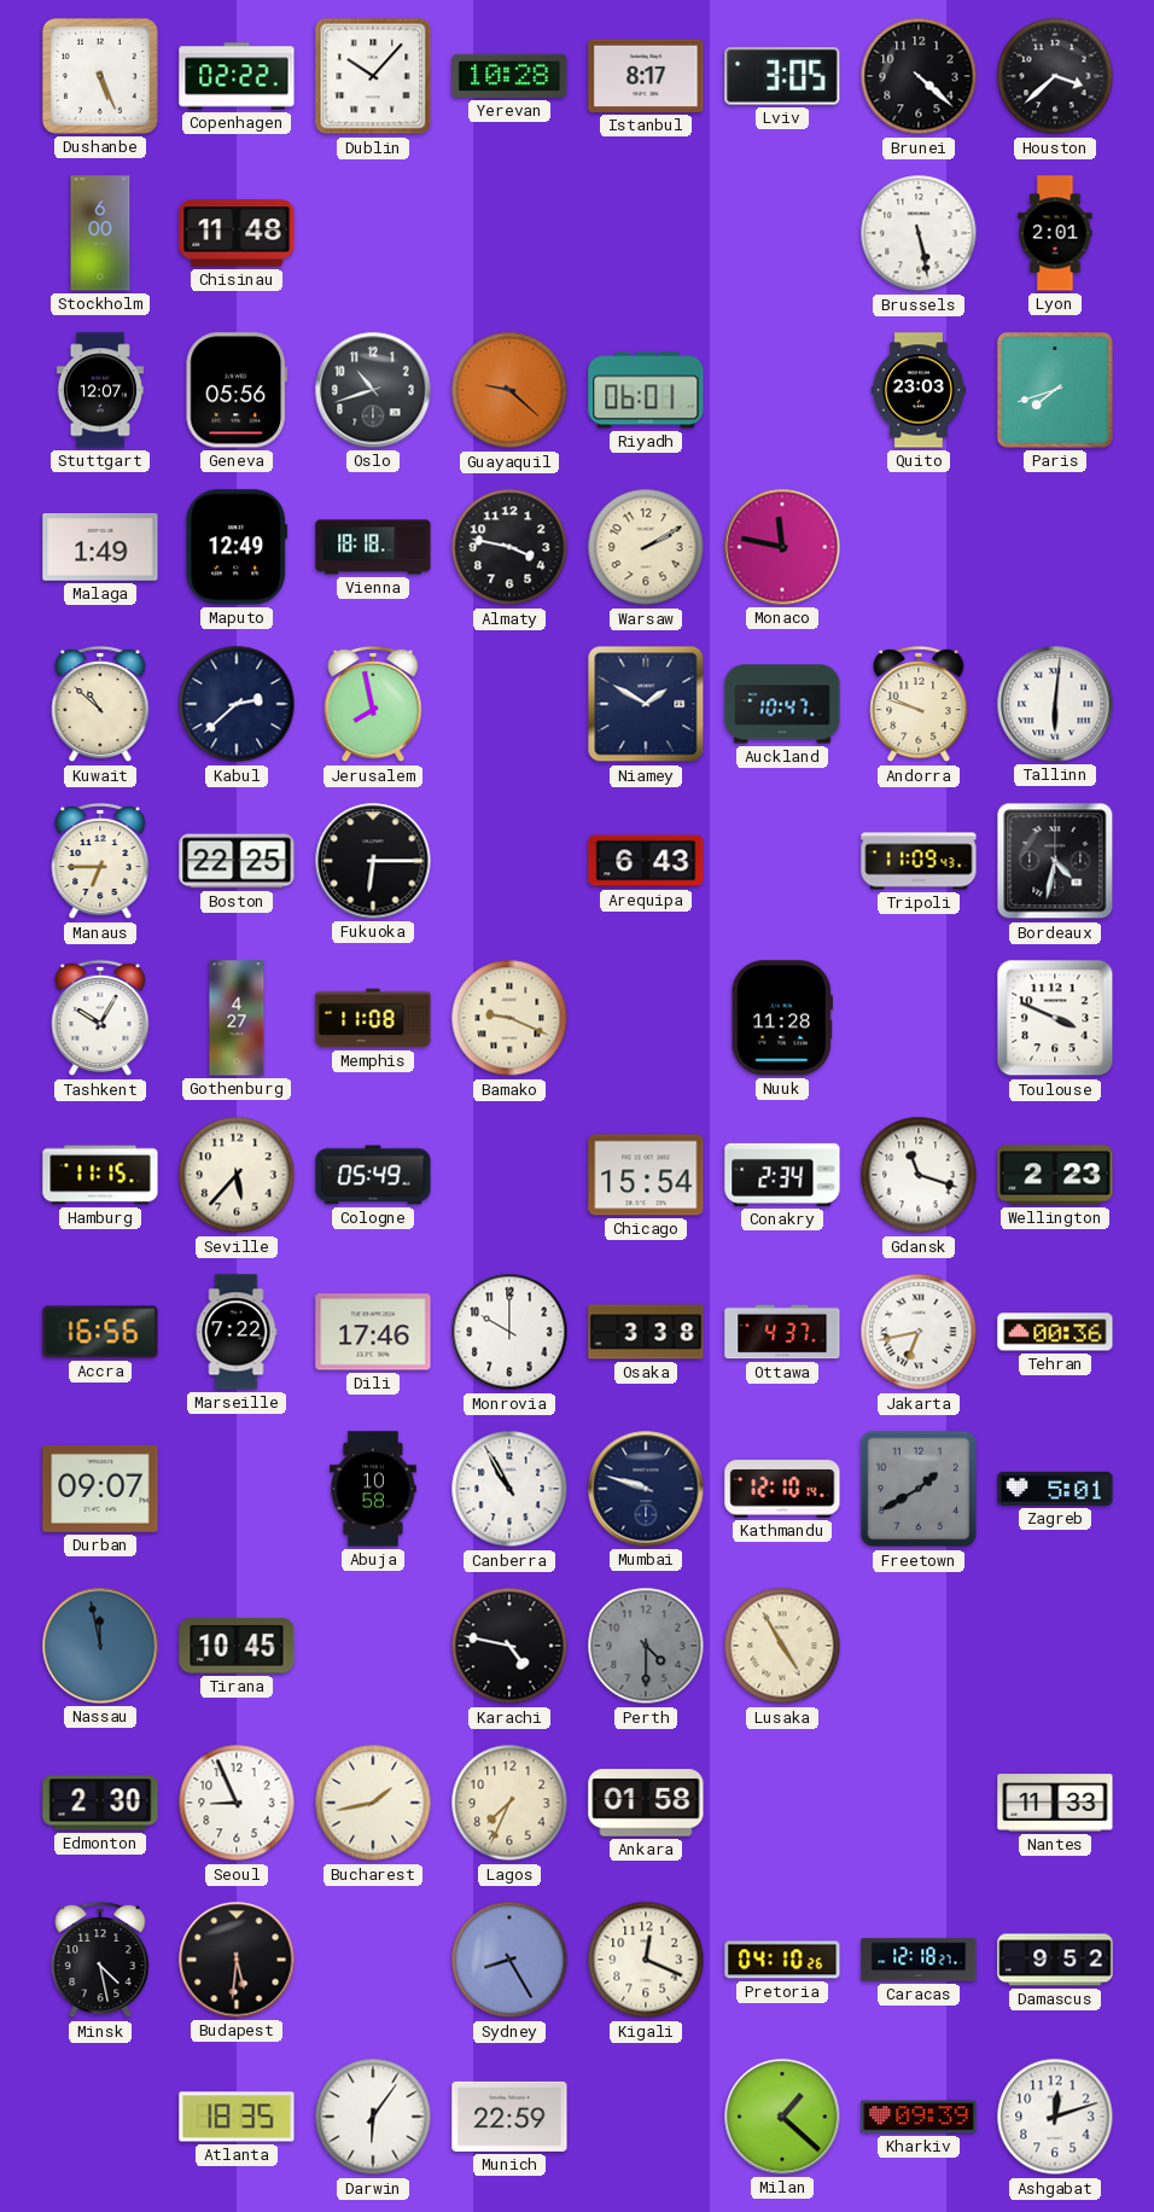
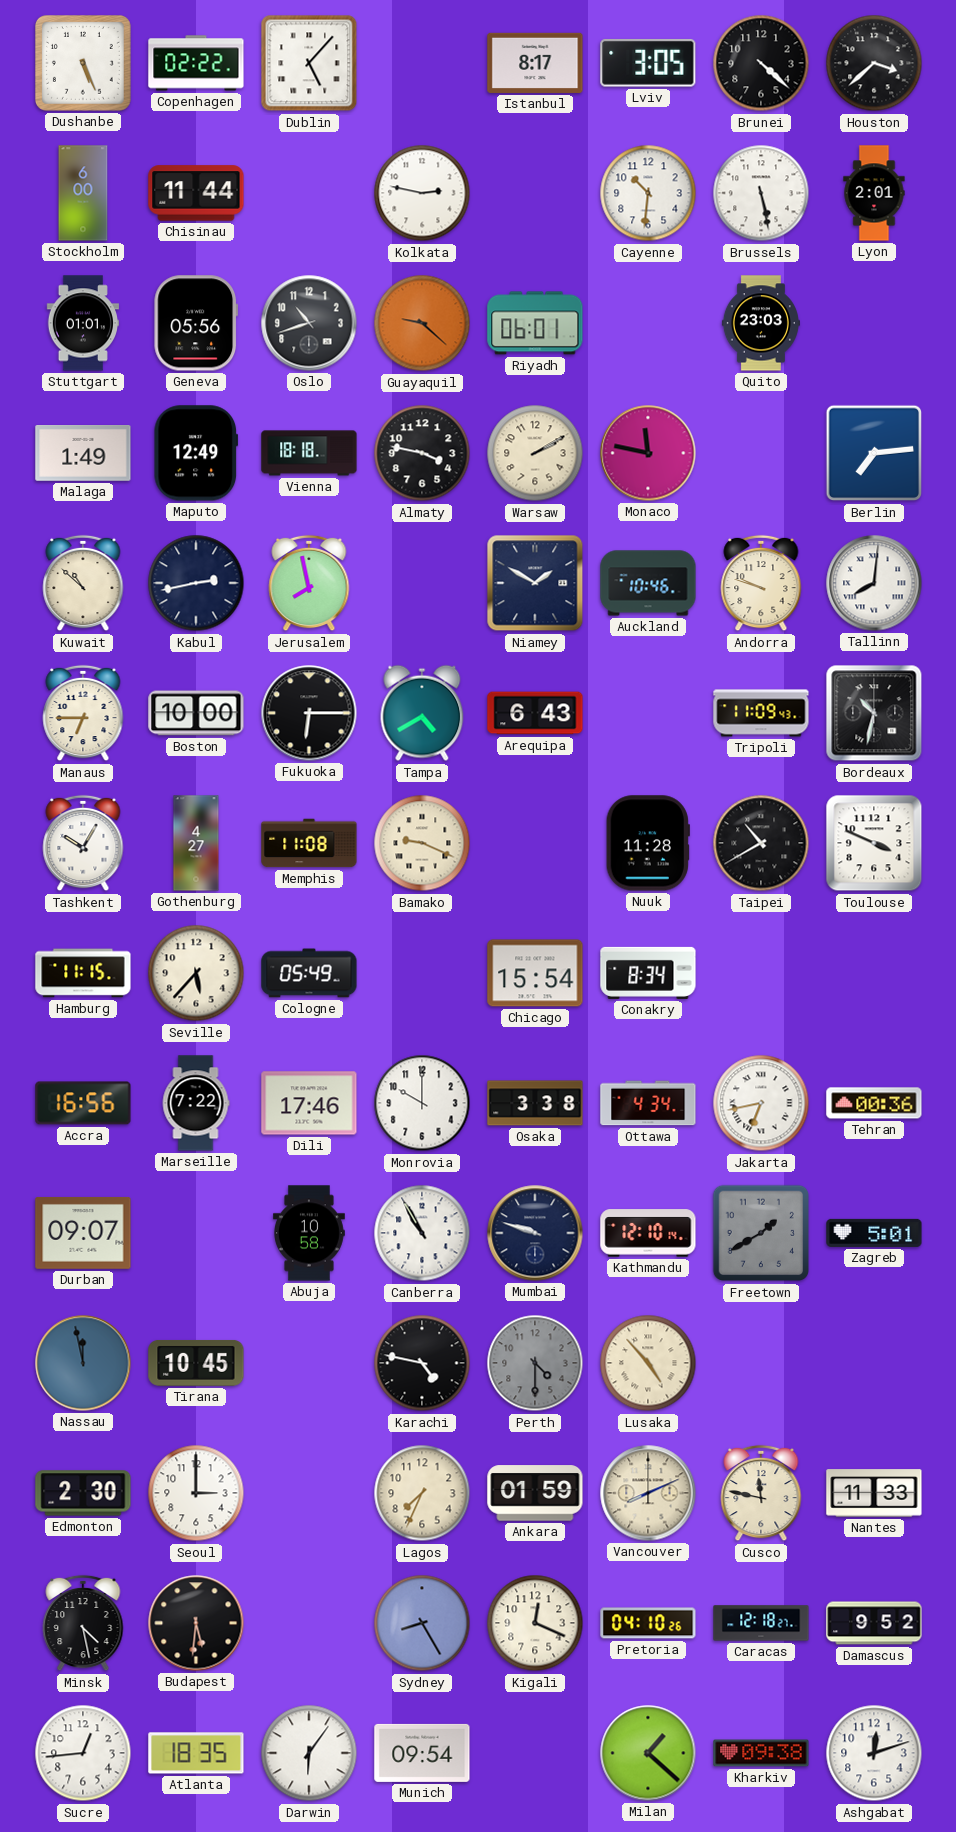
Dublin: 10:07 -> 5:07
Yerevan: 10:28 -> none
Chisinau: 11:48 -> 11:44
Kolkata: none -> 2:47
Cayenne: none -> 10:31
Stuttgart: 12:07 -> 01:01
Paris: 7:42 -> none
Berlin: none -> 7:14
Kabul: 2:38 -> 2:43
Auckland: 10:47 -> 10:46
Tallinn: 6:01 -> 8:01
Boston: 22:25 -> 10:00
Tampa: none -> 4:40
Bordeaux: 4:32 -> 10:32
Taipei: none -> 10:40
Conakry: 2:34 -> 8:34
Gdansk: 11:18 -> none
Wellington: 2:23 -> none
Ottawa: 4:37 -> 4:34
Lusaka: 4:55 -> 4:53
Seoul: 8:56 -> 3:00
Bucharest: 1:43 -> none
Ankara: 01:58 -> 01:59
Vancouver: none -> 8:11
Cusco: none -> 11:47
Sucre: none -> 12:44
Munich: 22:59 -> 09:54
Kharkiv: 09:39 -> 09:38
